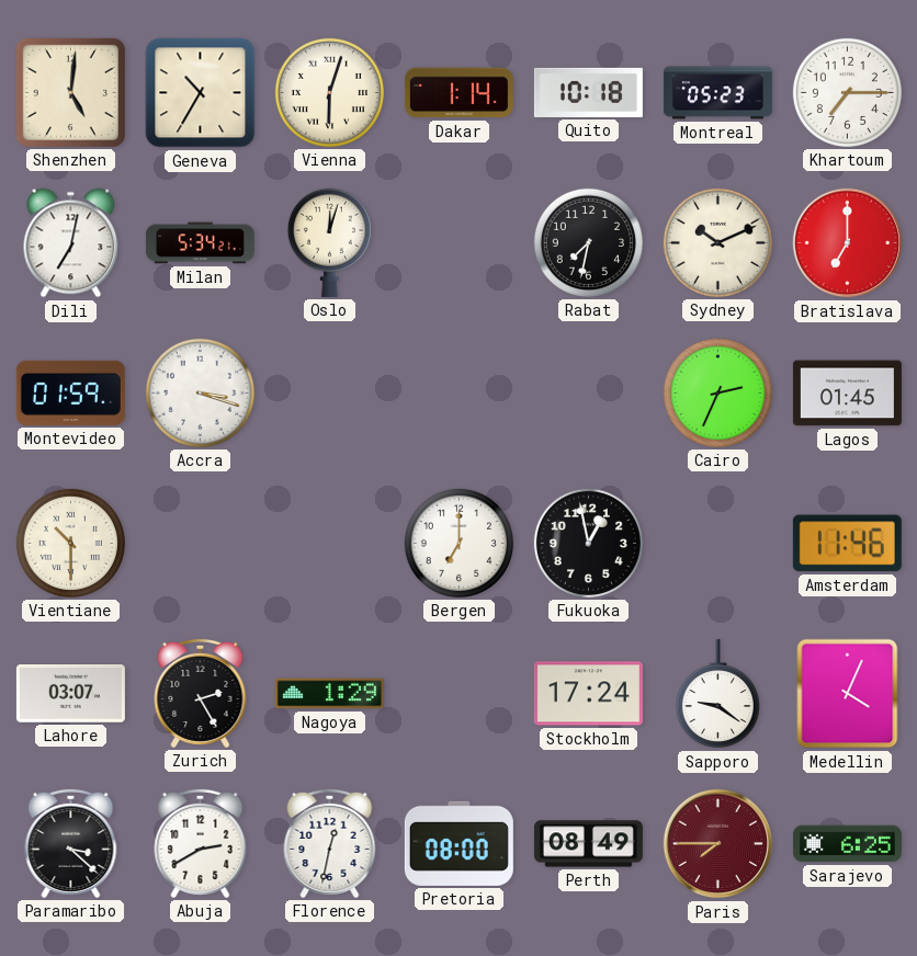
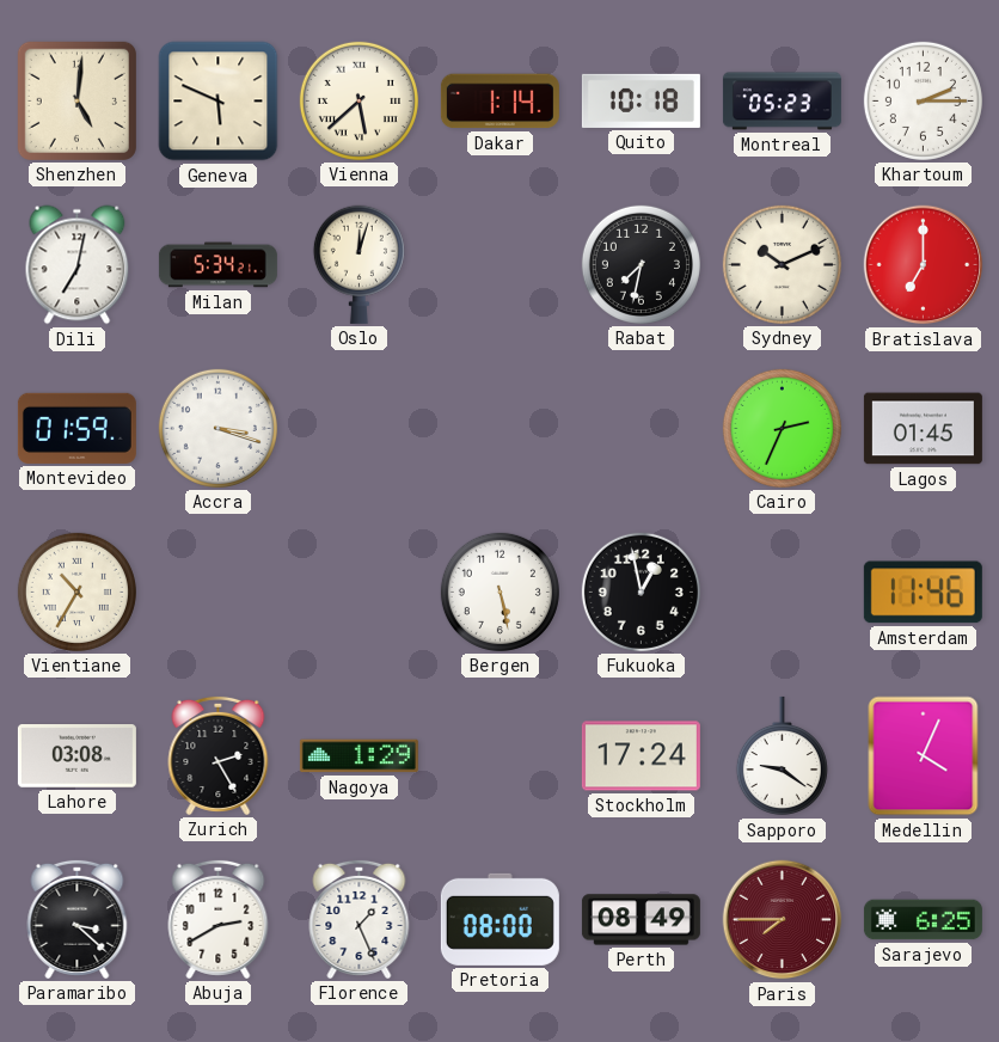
Geneva: 10:35 -> 5:49
Vienna: 6:03 -> 5:38
Khartoum: 7:15 -> 2:15
Vientiane: 10:30 -> 10:35
Bergen: 7:00 -> 5:28
Lahore: 03:07 -> 03:08
Florence: 12:32 -> 1:26
